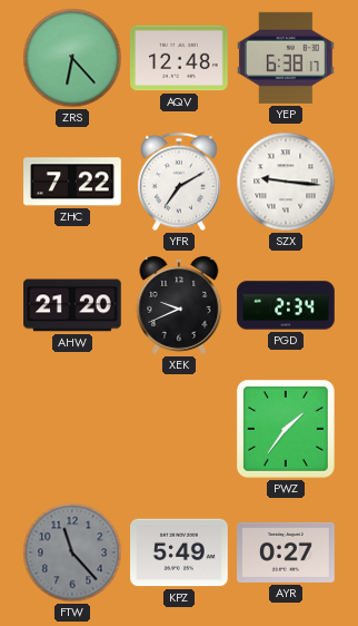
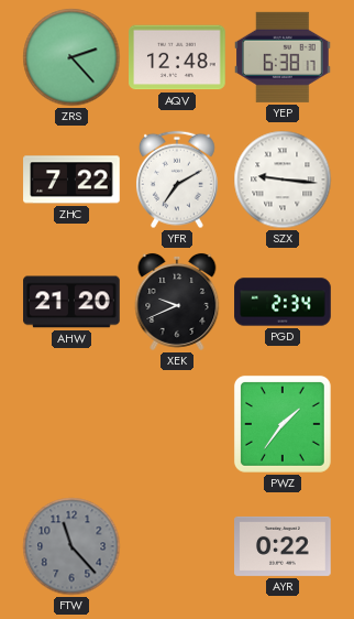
ZRS: 6:23 -> 2:23
KPZ: 5:49 -> none
AYR: 0:27 -> 0:22
